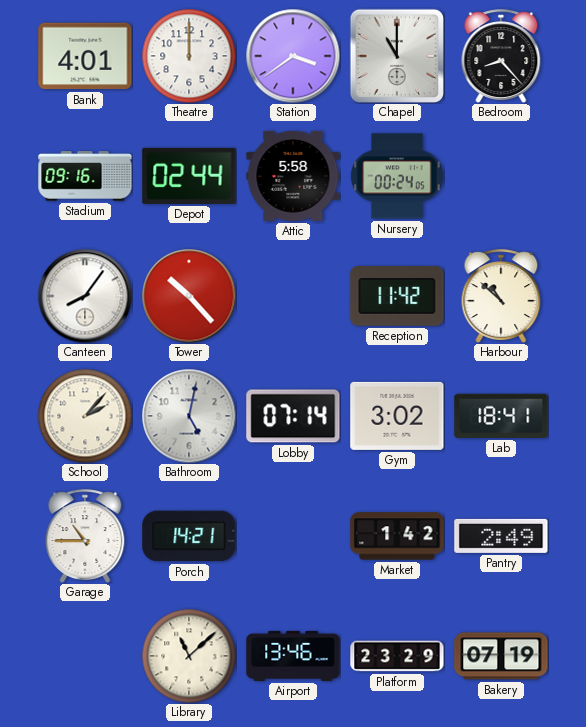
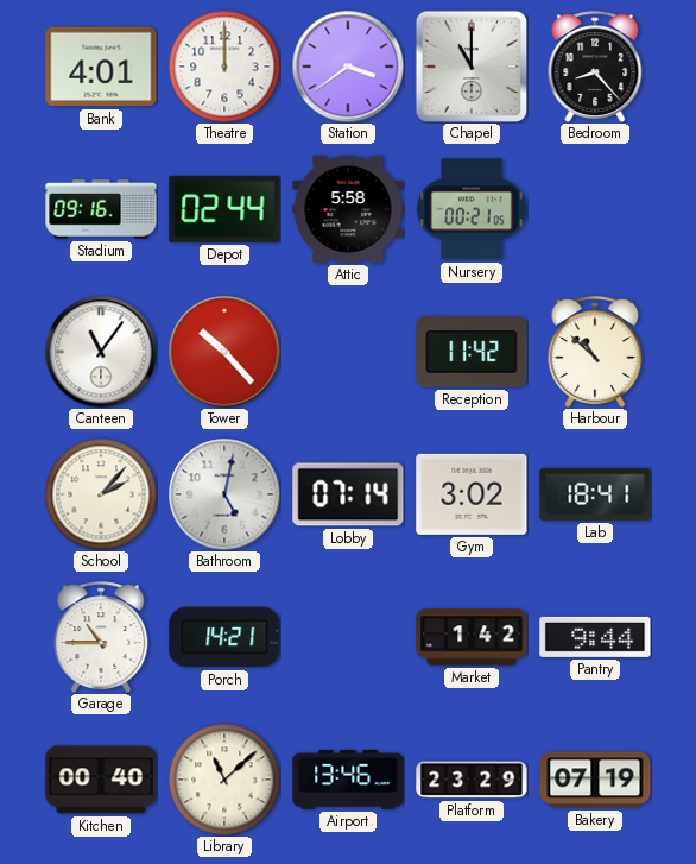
Nursery: 00:24 -> 00:21
Canteen: 8:06 -> 11:06
Pantry: 2:49 -> 9:44
Kitchen: none -> 00:40
